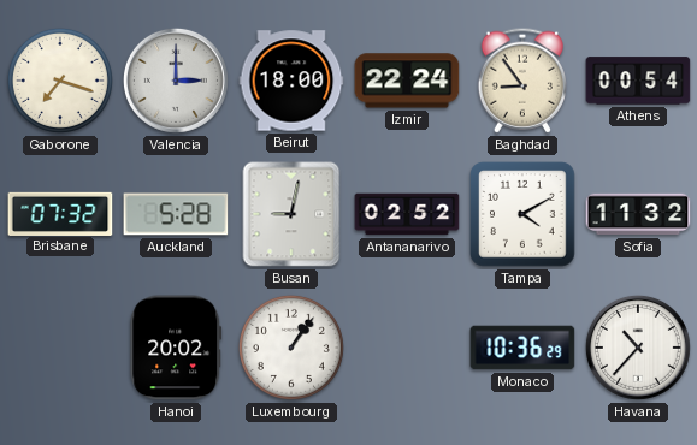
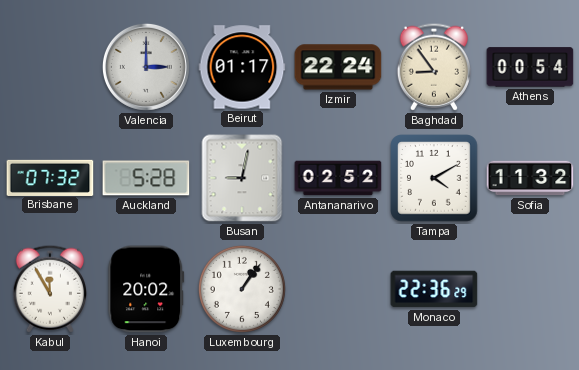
Gaborone: 7:18 -> none
Beirut: 18:00 -> 01:17
Kabul: none -> 11:55
Monaco: 10:36 -> 22:36
Havana: 10:37 -> none
